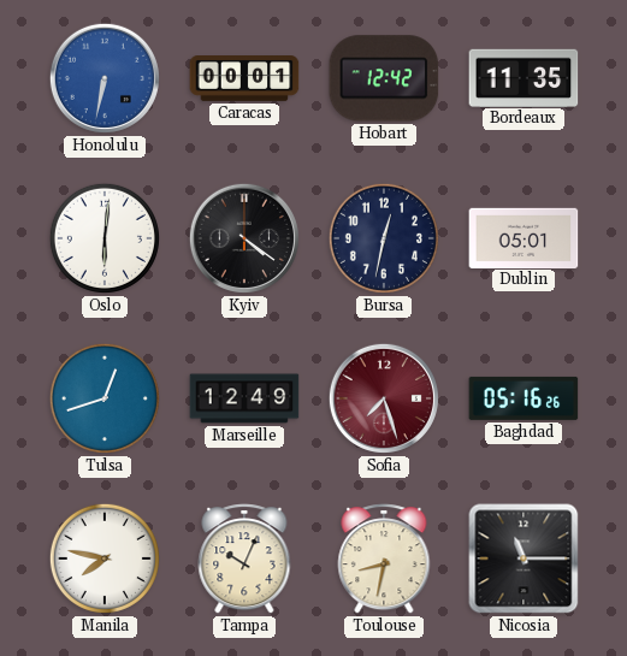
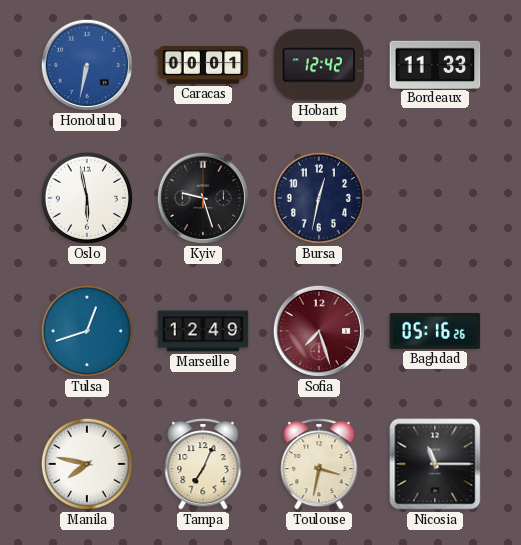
Bordeaux: 11:35 -> 11:33
Oslo: 6:01 -> 5:58
Kyiv: 4:21 -> 9:27
Dublin: 05:01 -> none
Tampa: 10:04 -> 7:04
Toulouse: 8:32 -> 3:32
